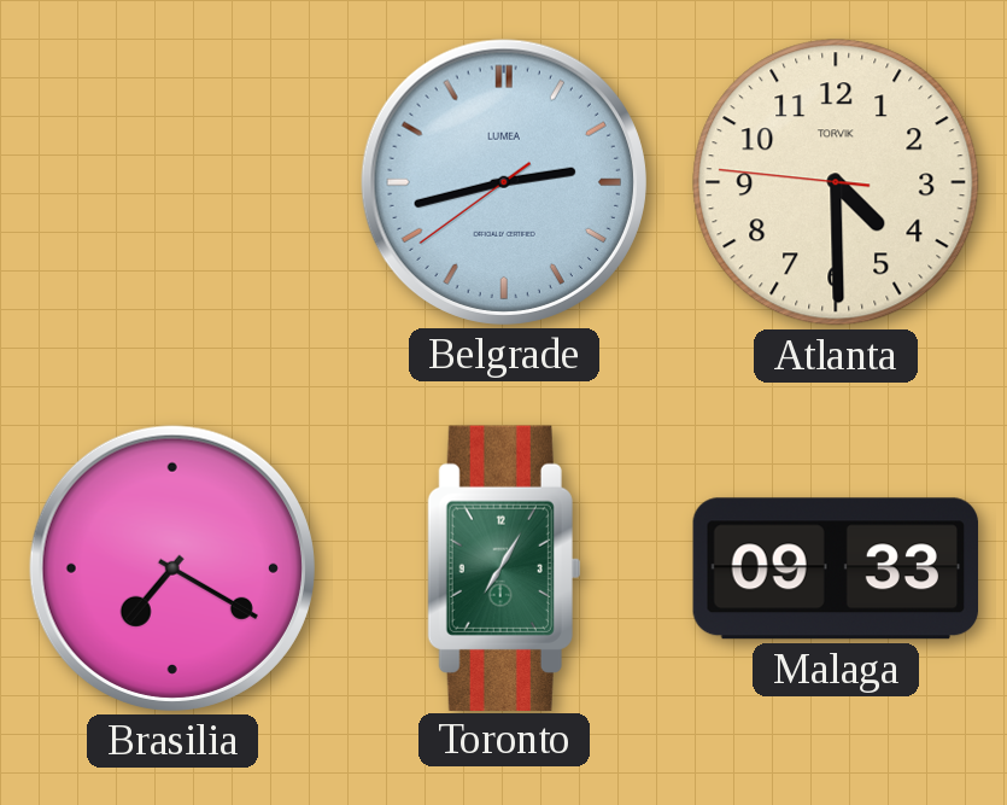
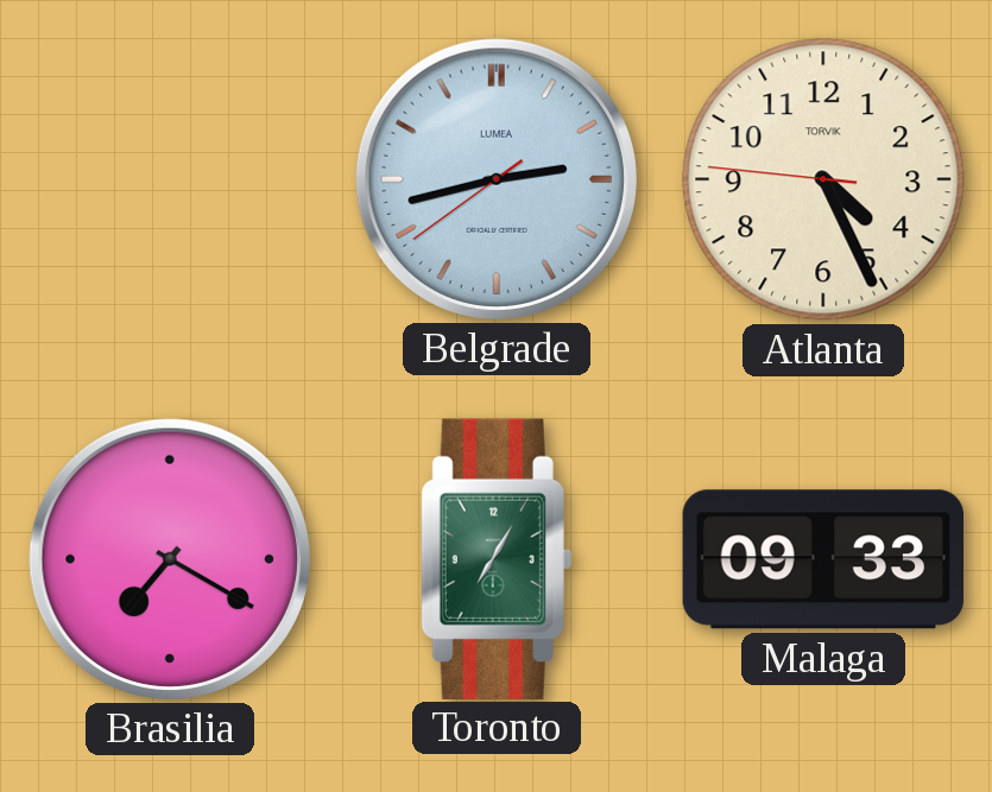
Atlanta: 4:29 -> 4:25
